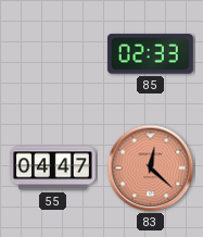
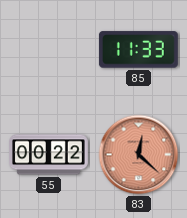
85: 02:33 -> 11:33
55: 04:47 -> 00:22
